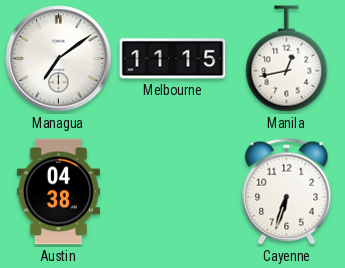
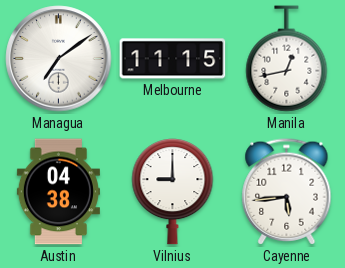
Vilnius: none -> 9:00
Cayenne: 6:33 -> 5:44
